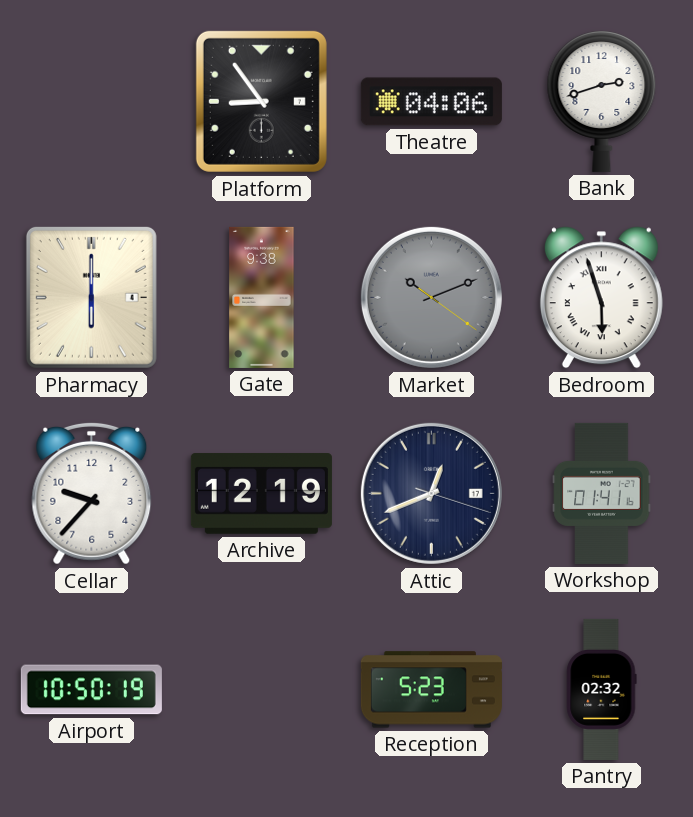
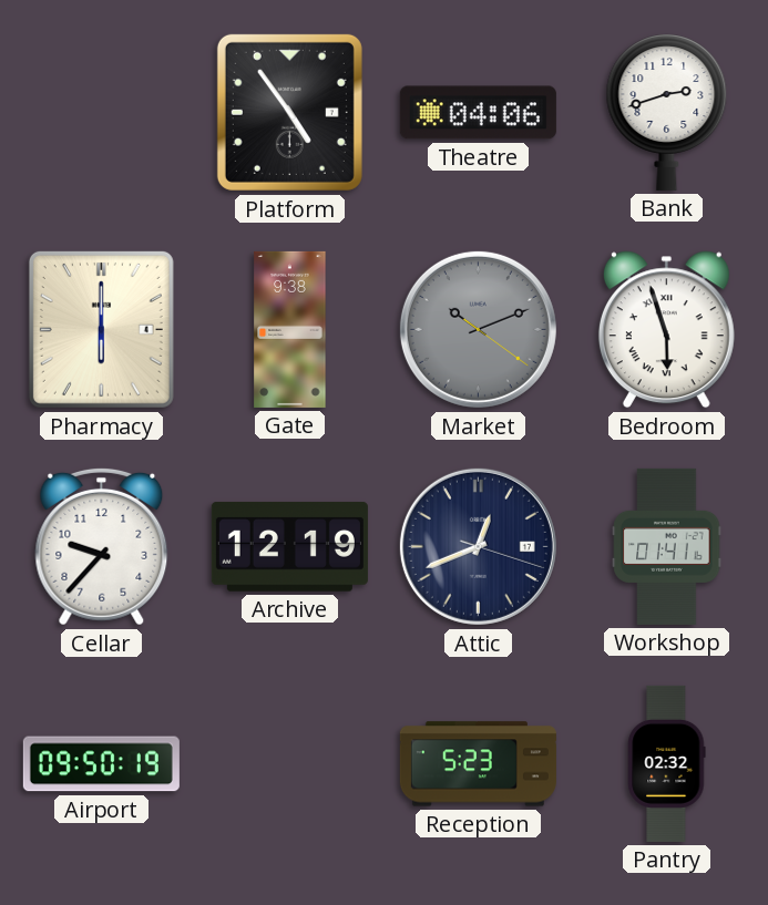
Platform: 8:54 -> 4:54
Airport: 10:50 -> 09:50
